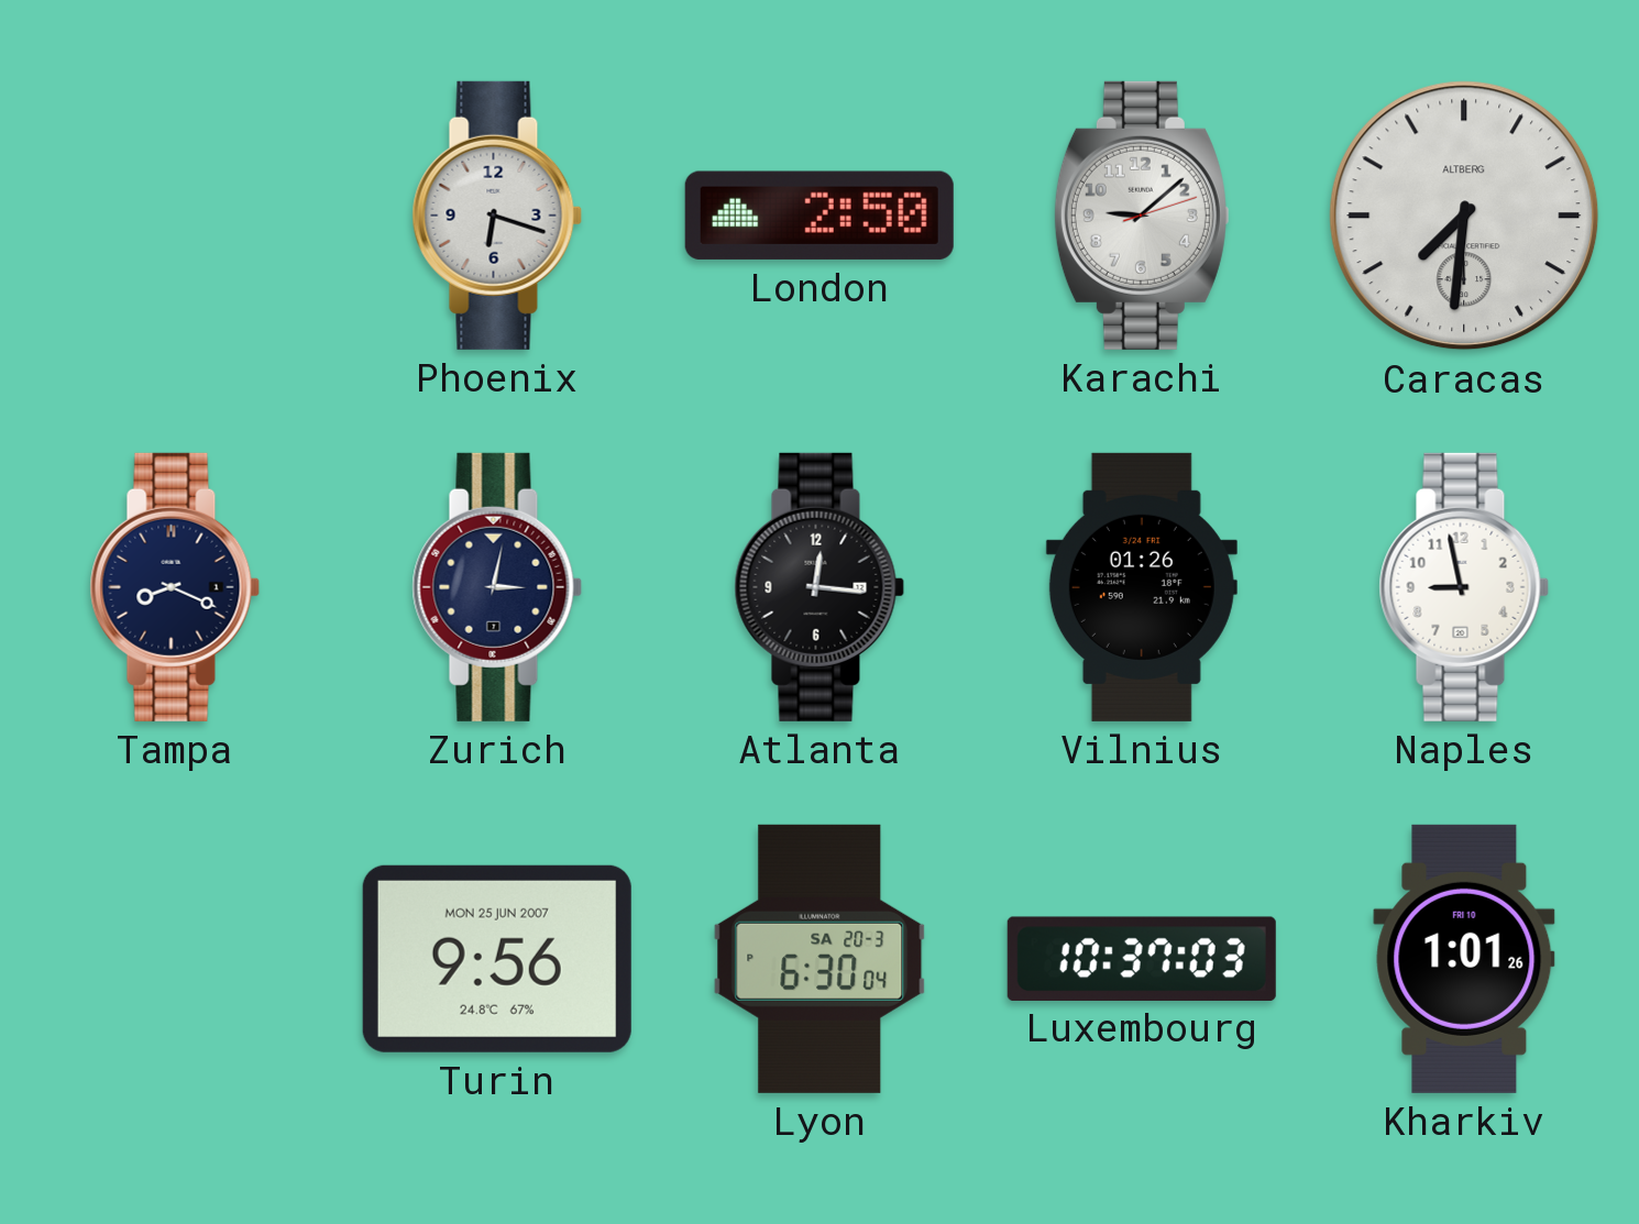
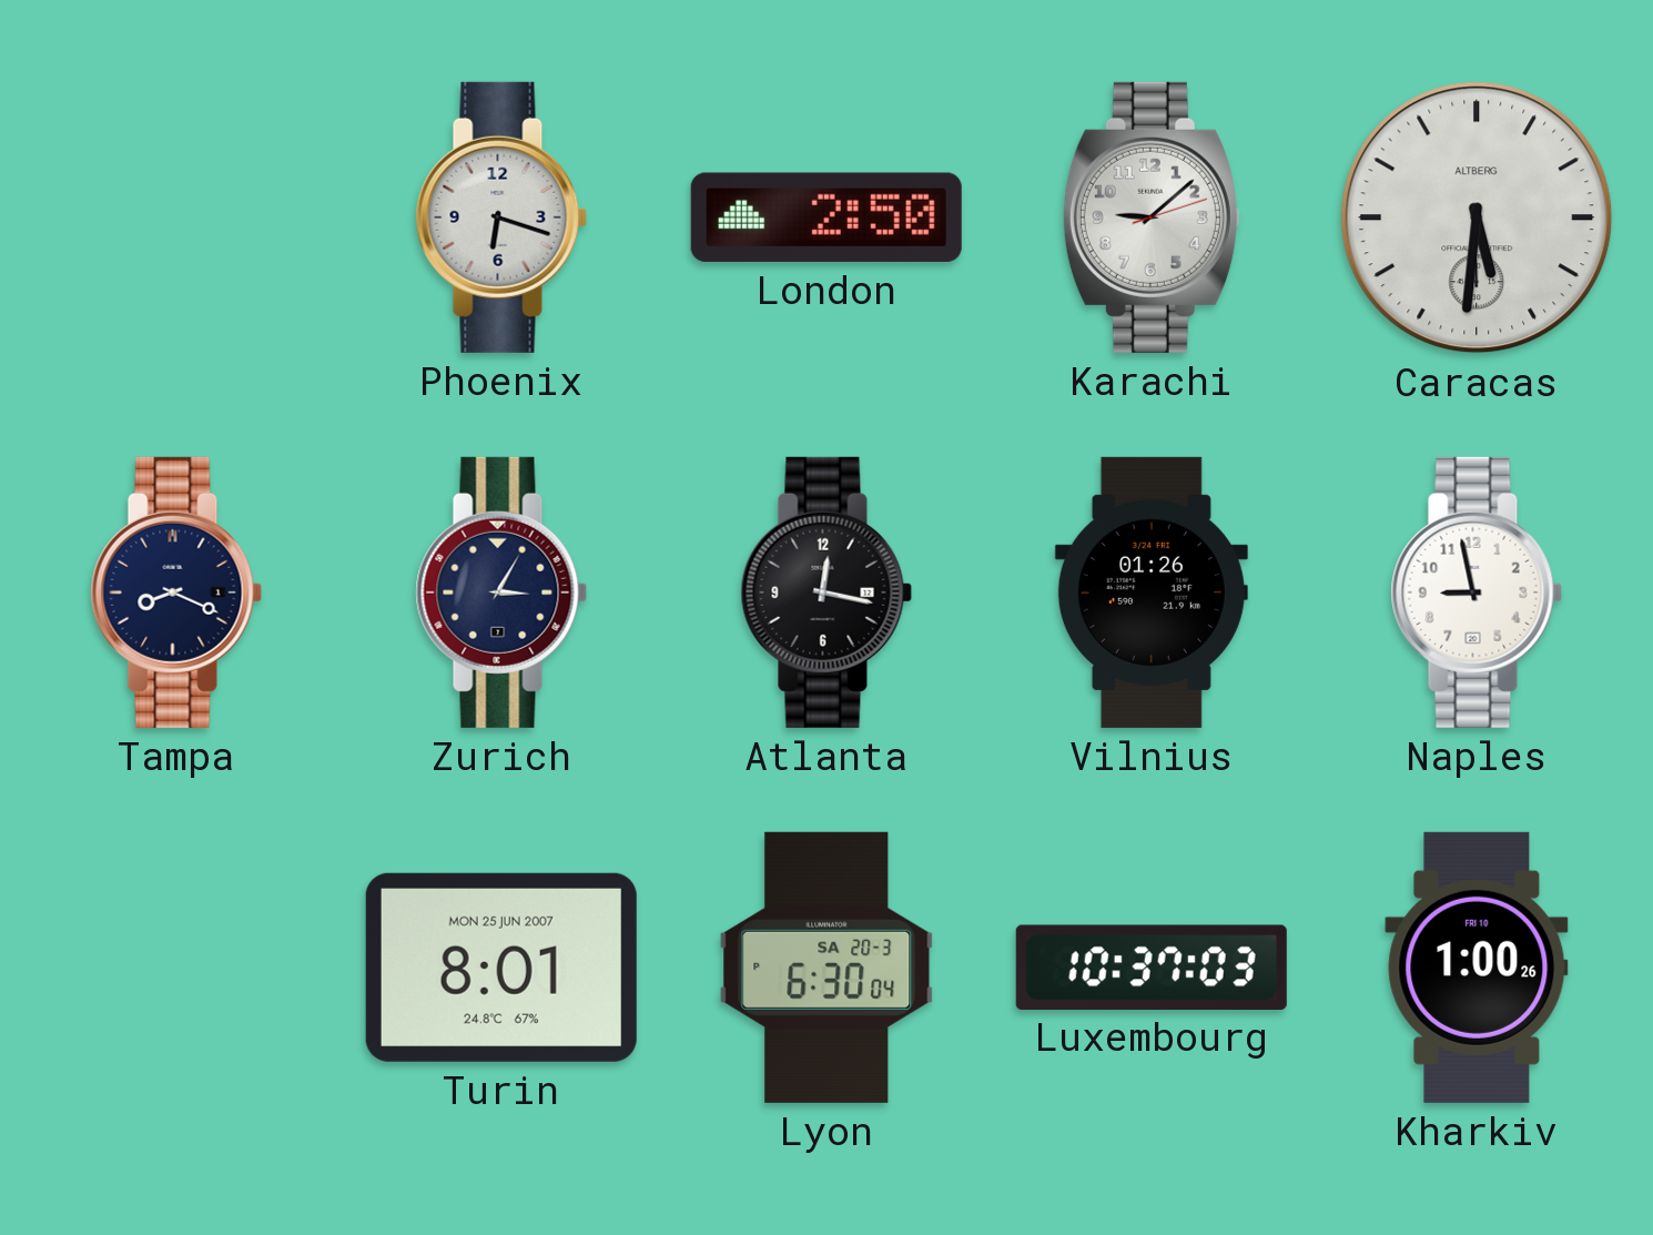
Caracas: 7:31 -> 5:31
Zurich: 3:02 -> 3:05
Atlanta: 12:16 -> 12:17
Turin: 9:56 -> 8:01
Kharkiv: 1:01 -> 1:00
